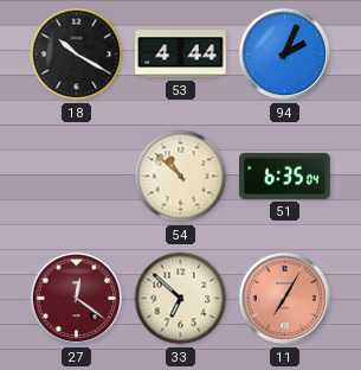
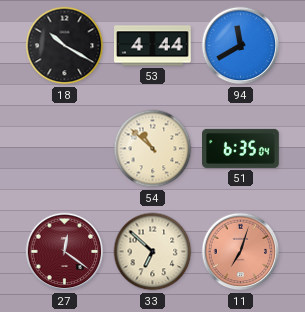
94: 2:04 -> 11:40
11: 7:05 -> 7:03
